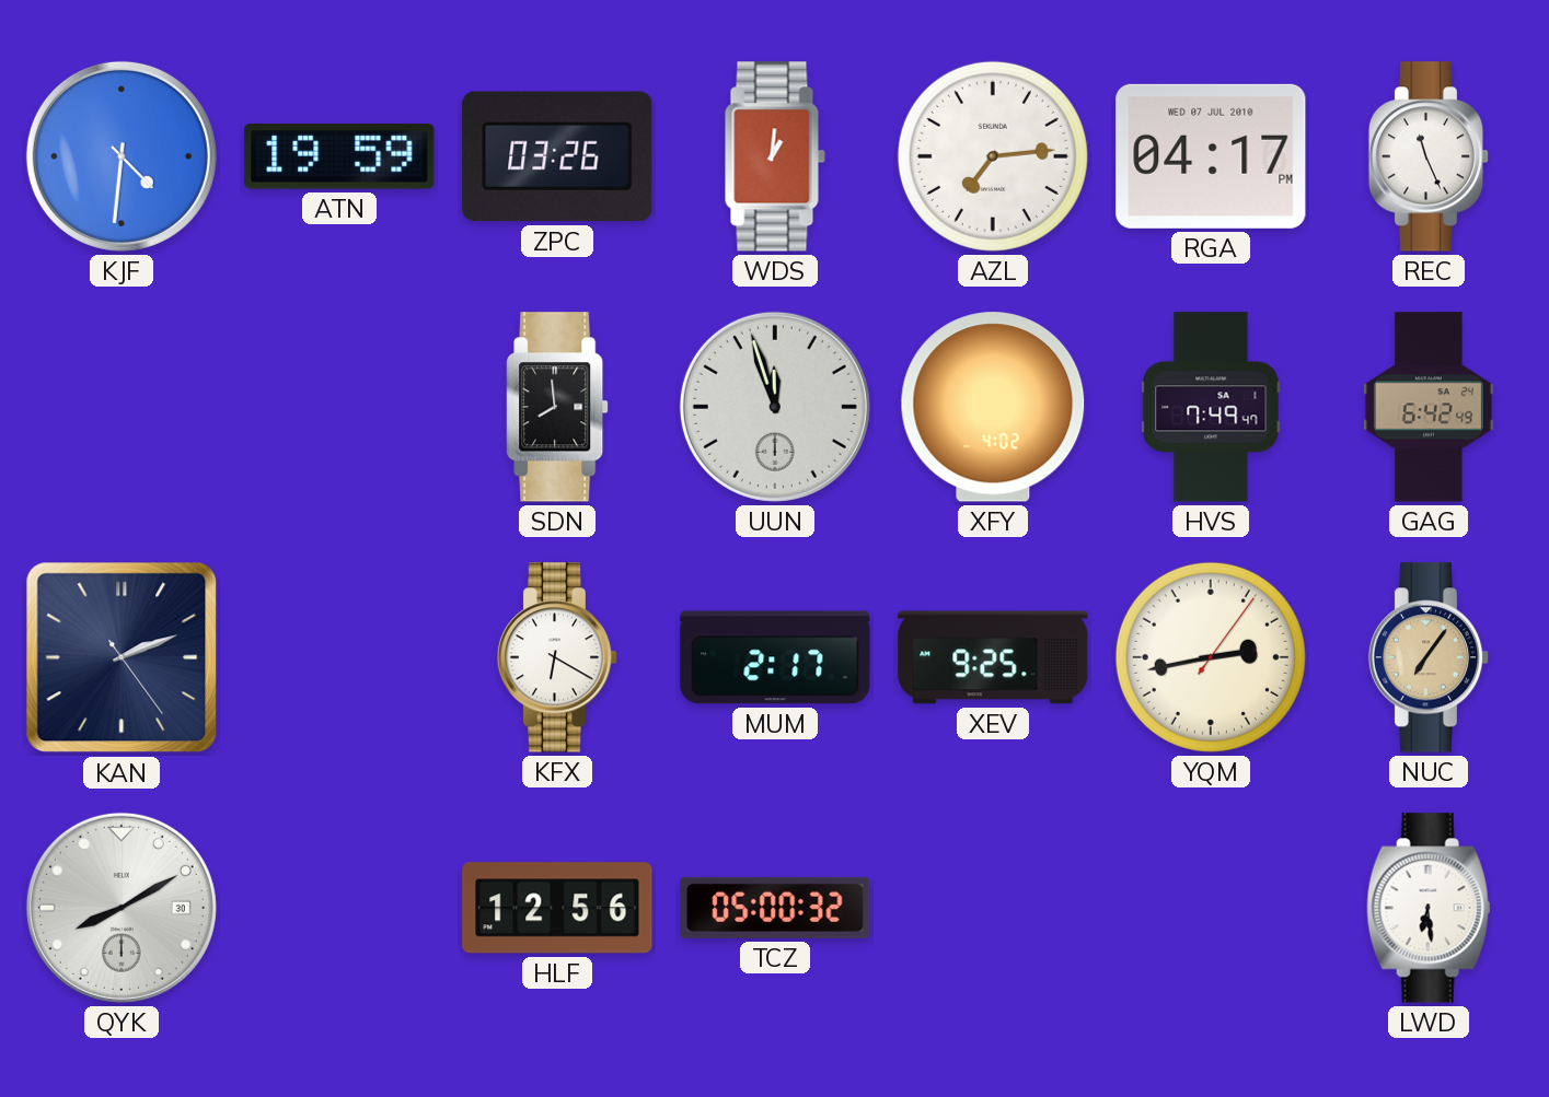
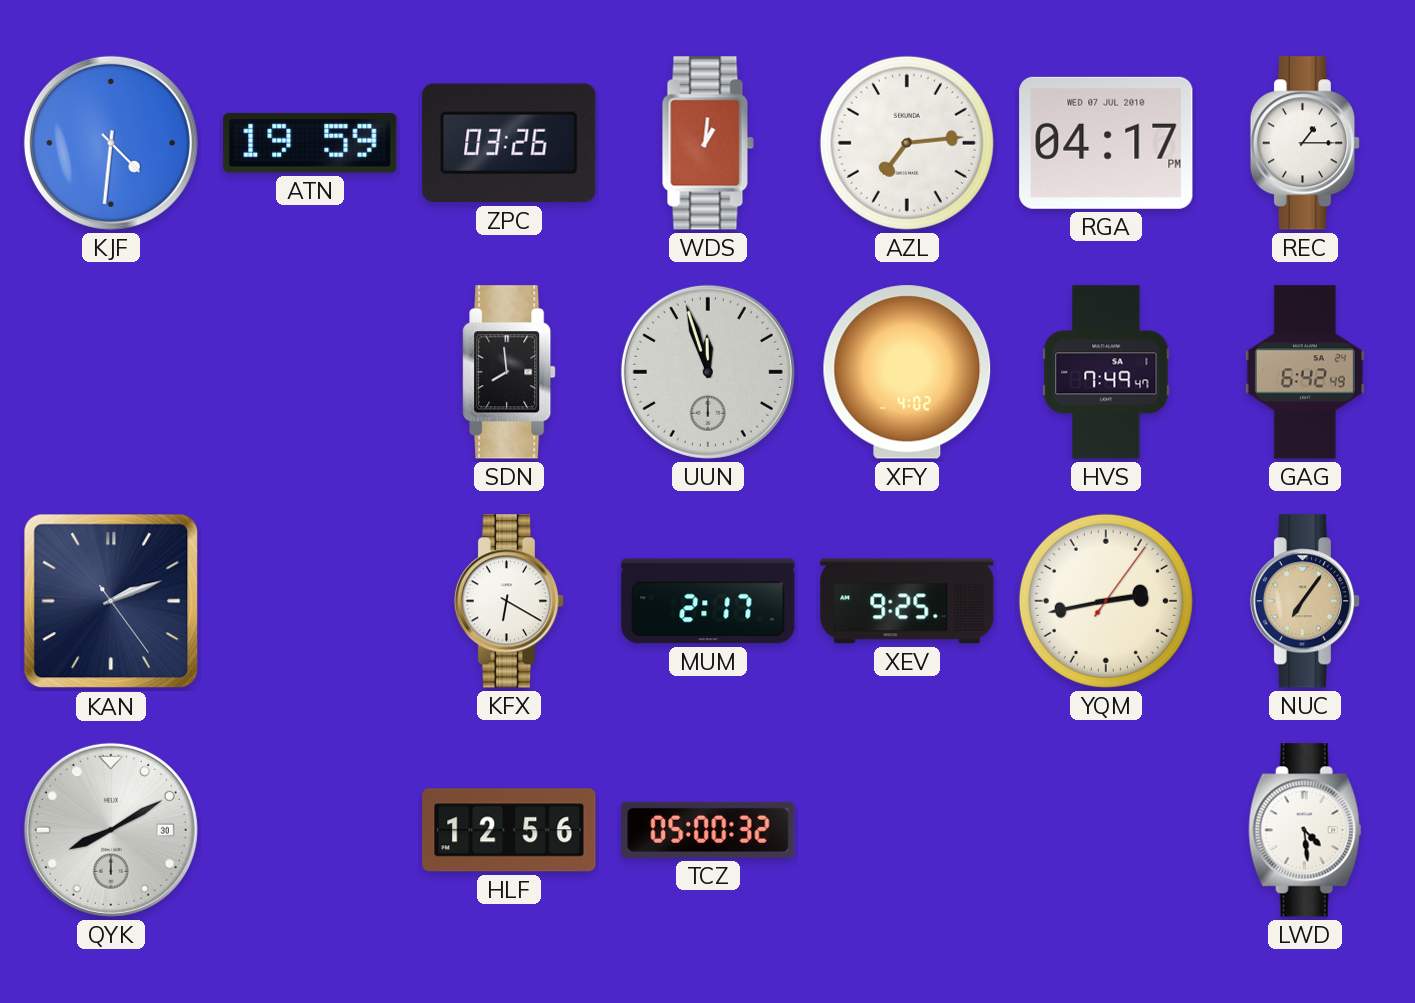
REC: 11:26 -> 1:15
LWD: 6:29 -> 4:29
